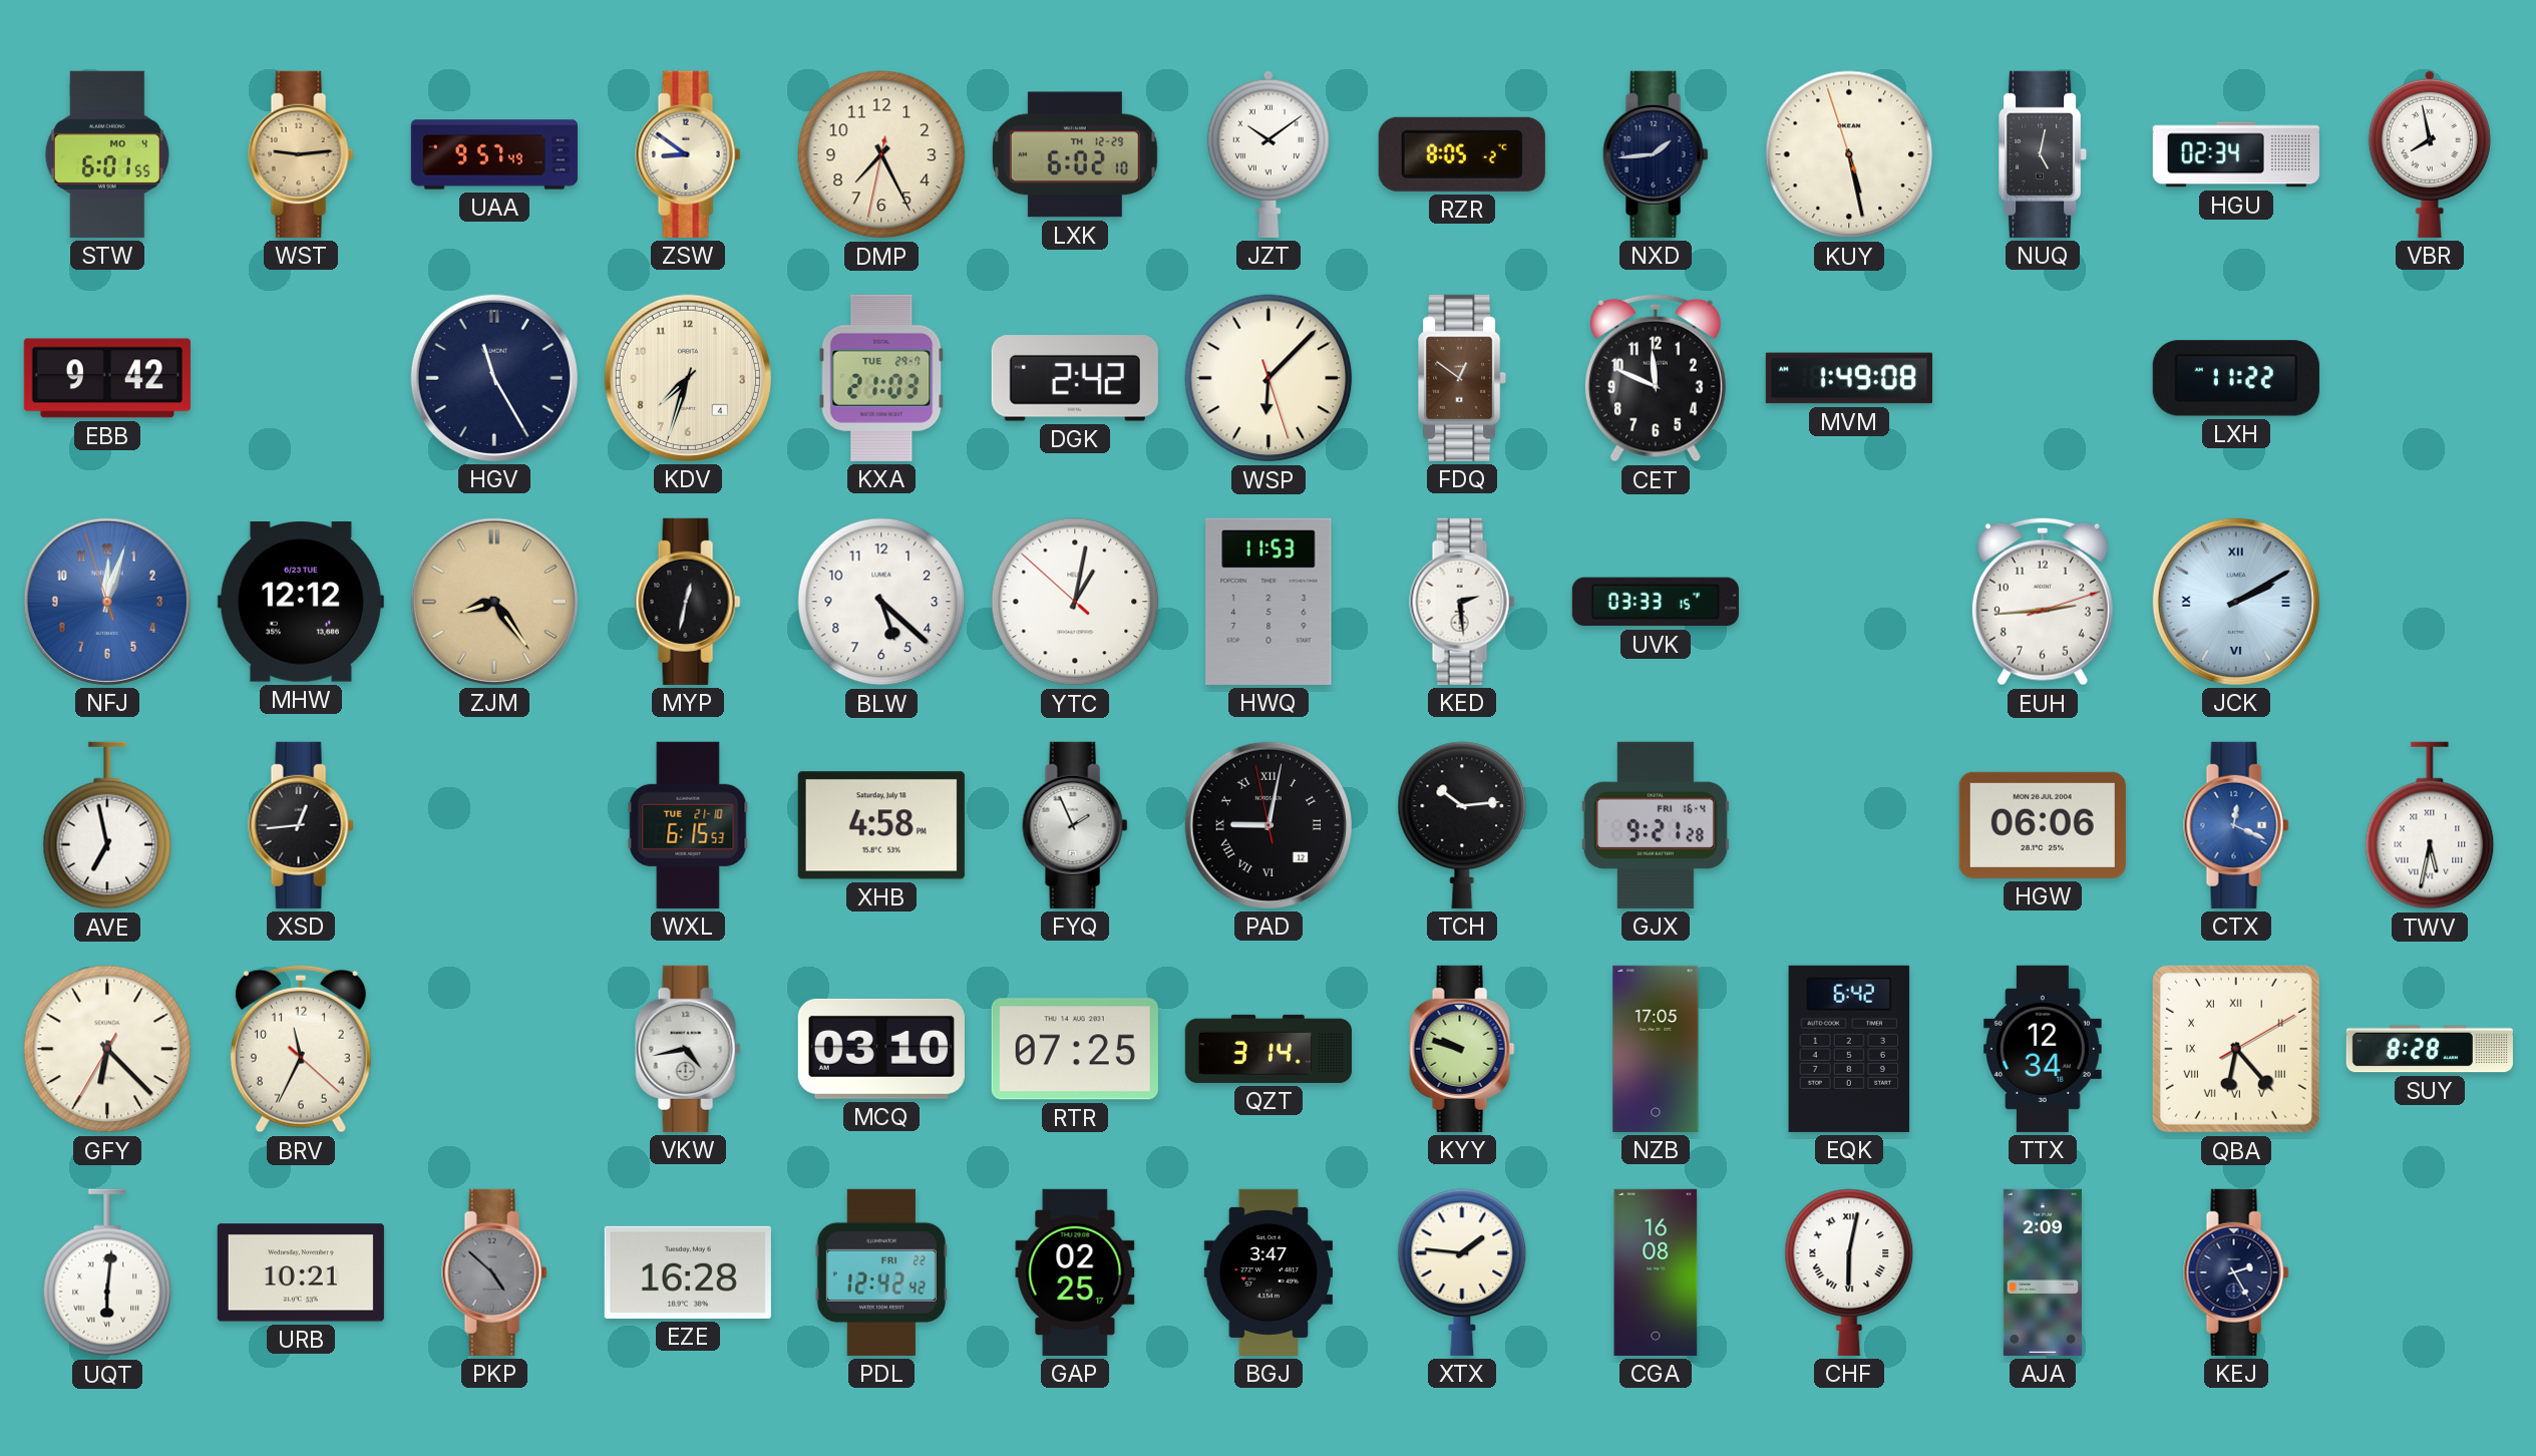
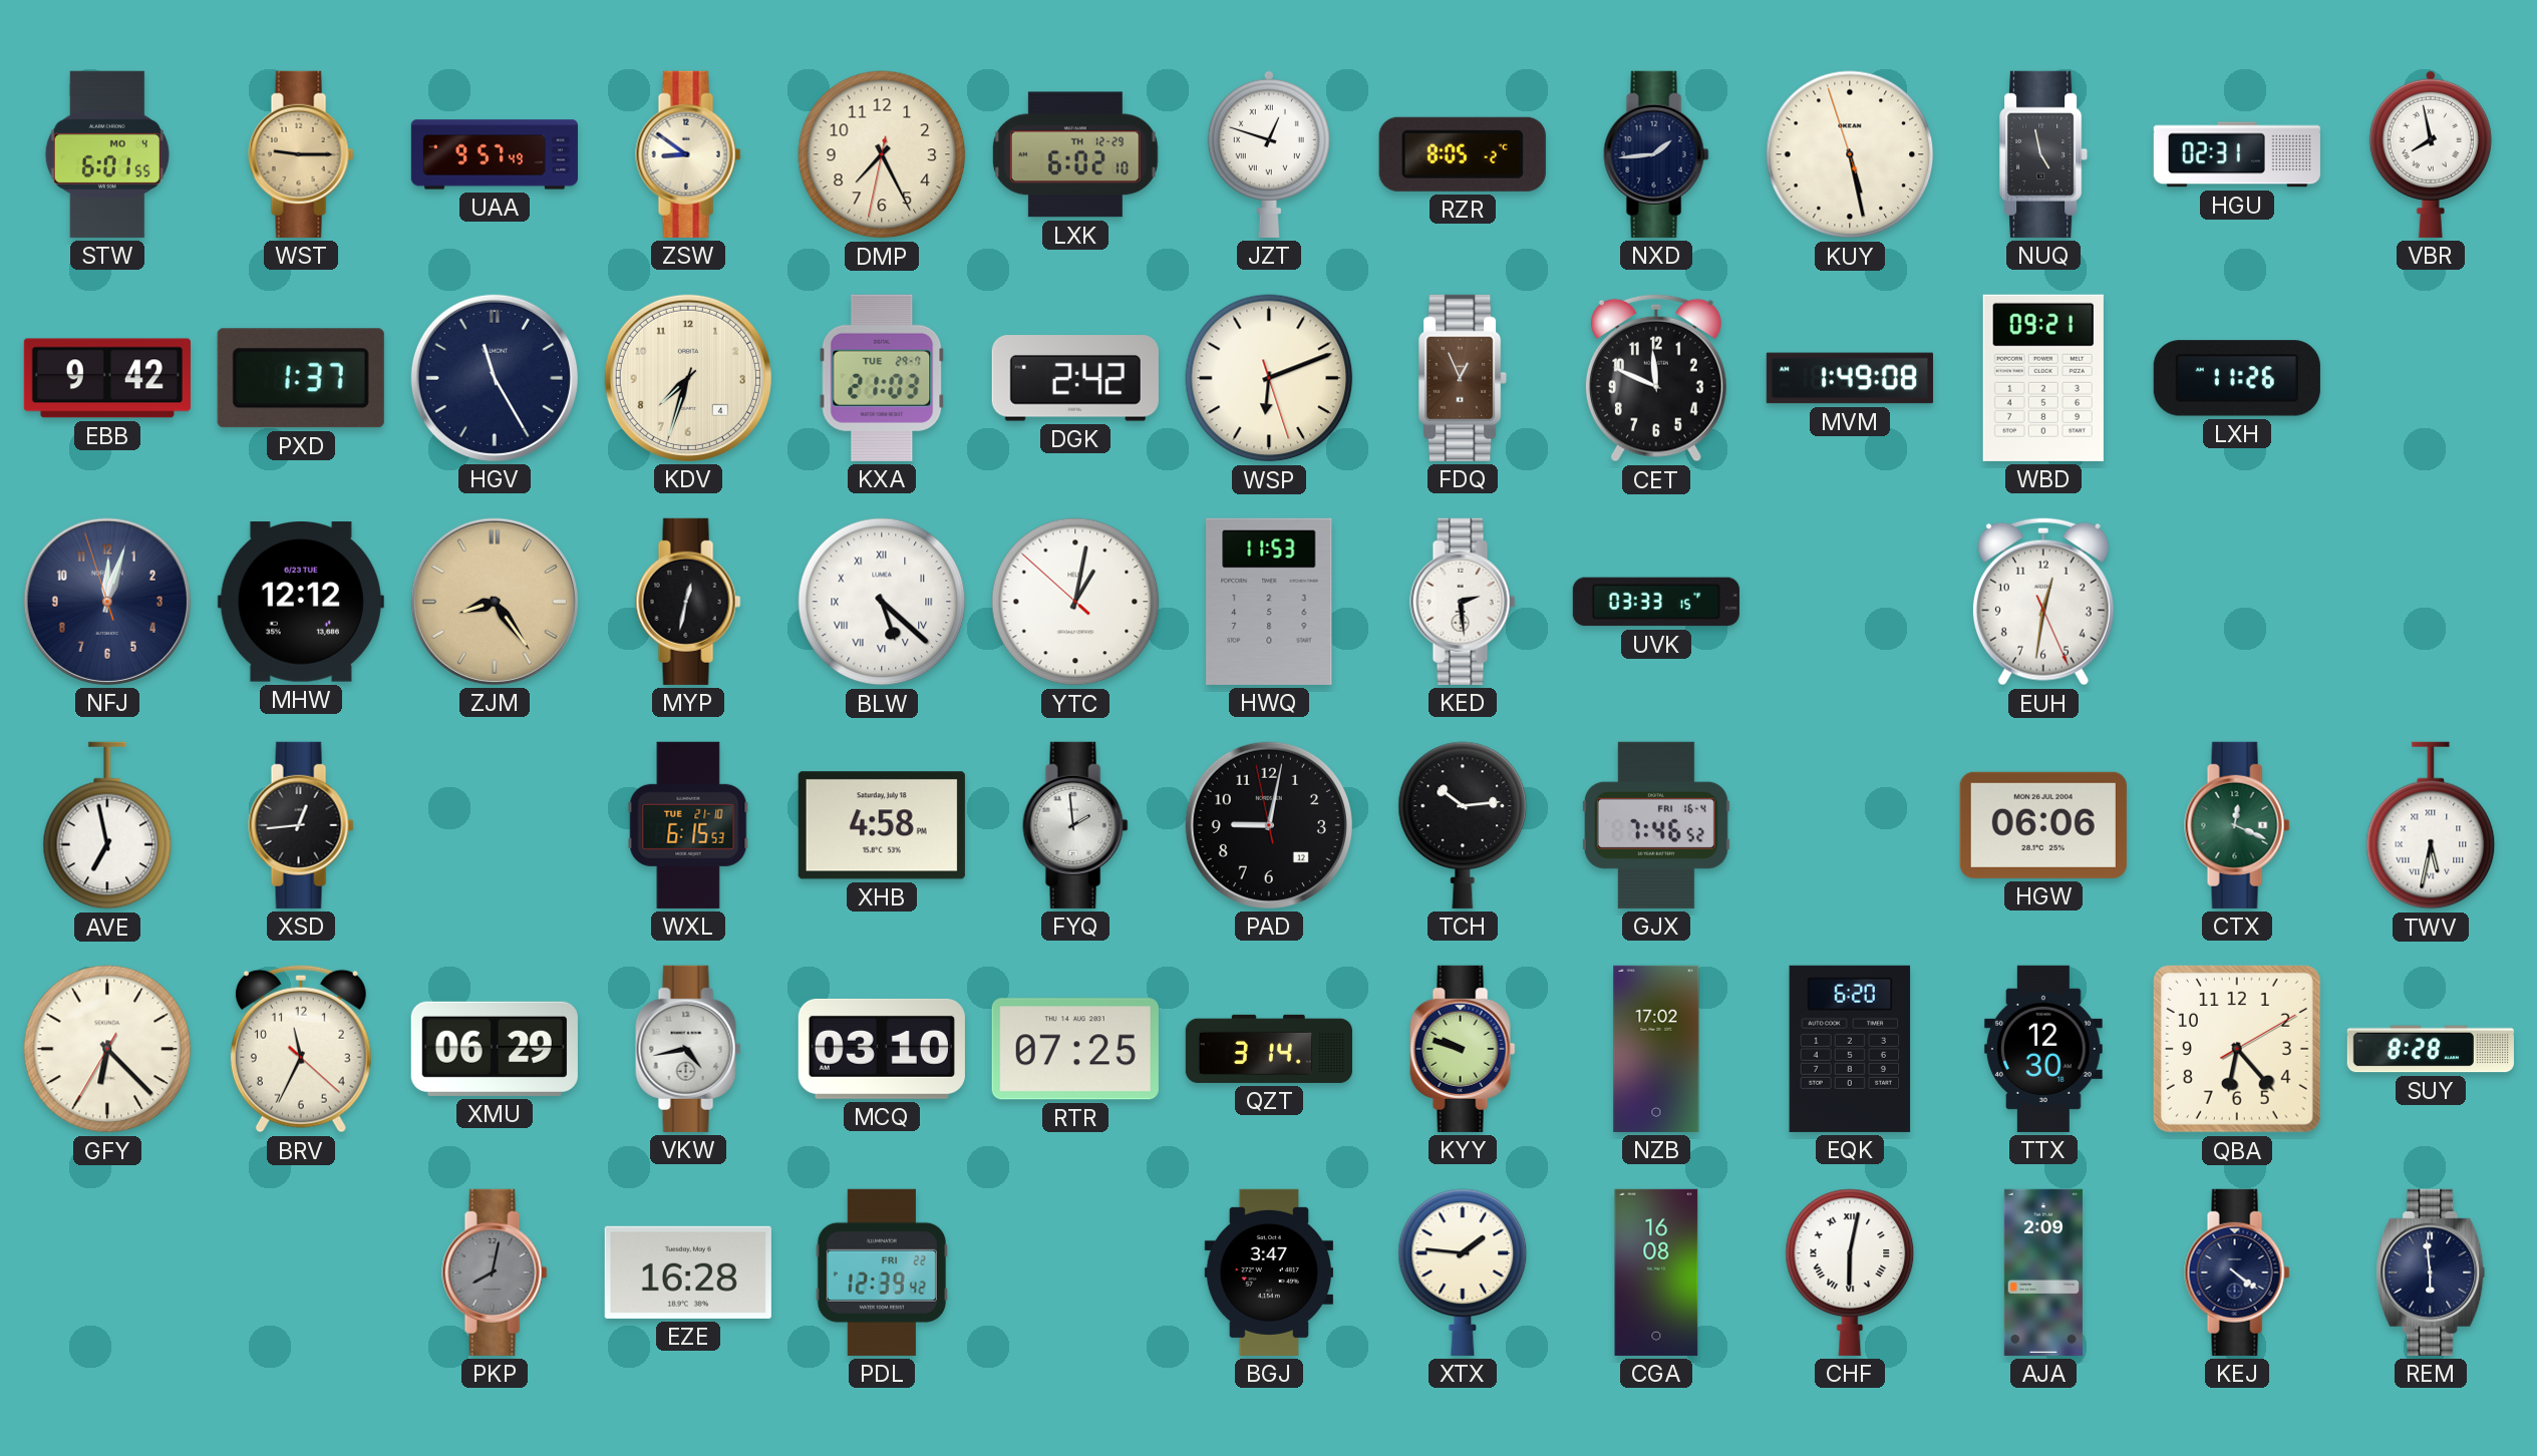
WST: 9:14 -> 9:15
JZT: 10:09 -> 12:48
NUQ: 5:02 -> 4:58
HGU: 02:34 -> 02:31
PXD: none -> 1:37
WSP: 6:07 -> 6:11
FDQ: 12:51 -> 12:56
WBD: none -> 09:21
LXH: 11:22 -> 11:26
NFJ dial: blue -> navy
BLW numerals: Arabic -> Roman
EUH: 2:44 -> 12:31
JCK: 2:10 -> none
FYQ: 1:56 -> 1:59
PAD numerals: Roman -> Arabic
GJX: 9:21 -> 7:46
CTX dial: blue -> green
XMU: none -> 06:29
NZB: 17:05 -> 17:02
EQK: 6:42 -> 6:20
TTX: 12:34 -> 12:30
QBA numerals: Roman -> Arabic
UQT: 6:01 -> none
URB: 10:21 -> none
PKP: 4:52 -> 8:02
PDL: 12:42 -> 12:39
GAP: 02:25 -> none
KEJ: 2:25 -> 4:21
REM: none -> 5:59
